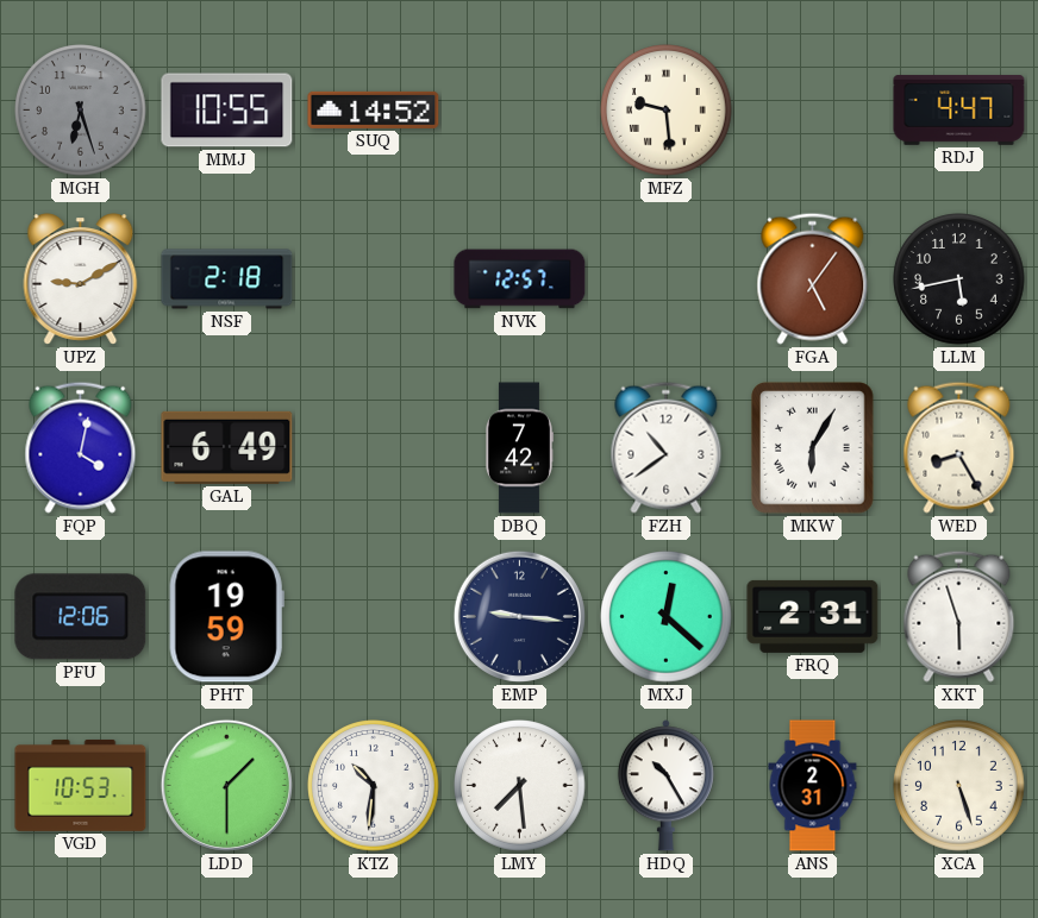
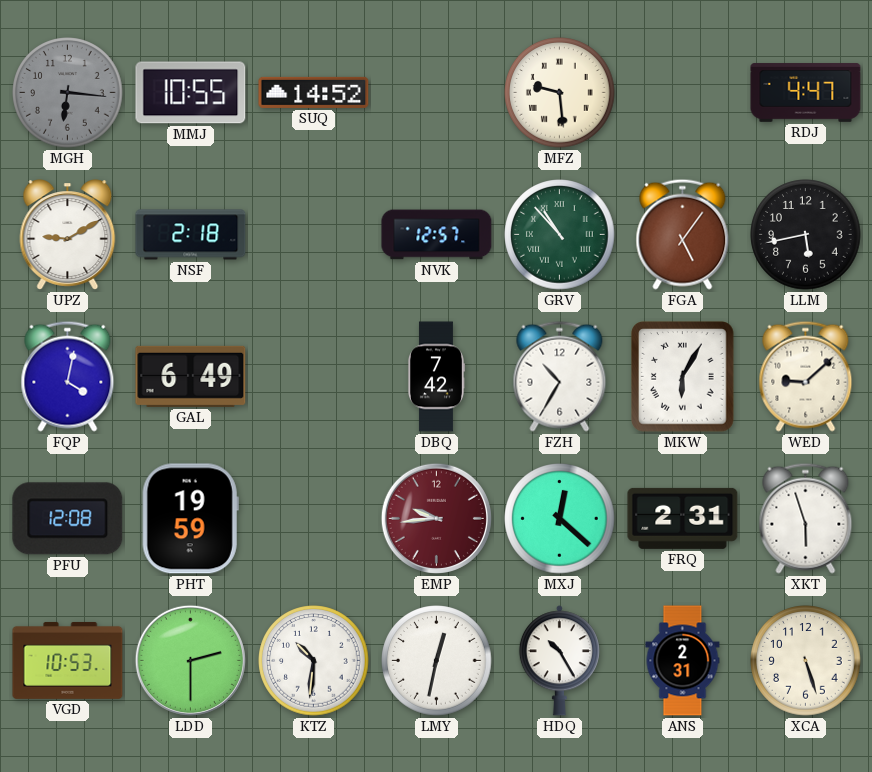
MGH: 6:27 -> 6:16
GRV: none -> 10:53
FZH: 10:39 -> 10:35
WED: 8:25 -> 9:08
PFU: 12:06 -> 12:08
EMP: 9:16 -> 9:44
EMP dial: navy -> burgundy
LDD: 1:30 -> 2:30
LMY: 7:29 -> 12:32
